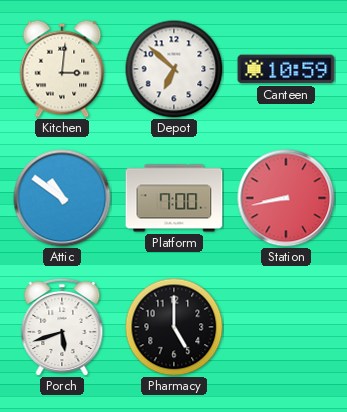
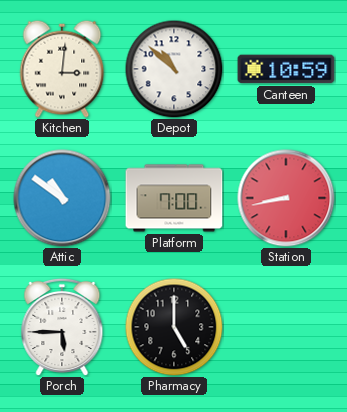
Depot: 6:52 -> 10:52
Porch: 5:42 -> 5:45
